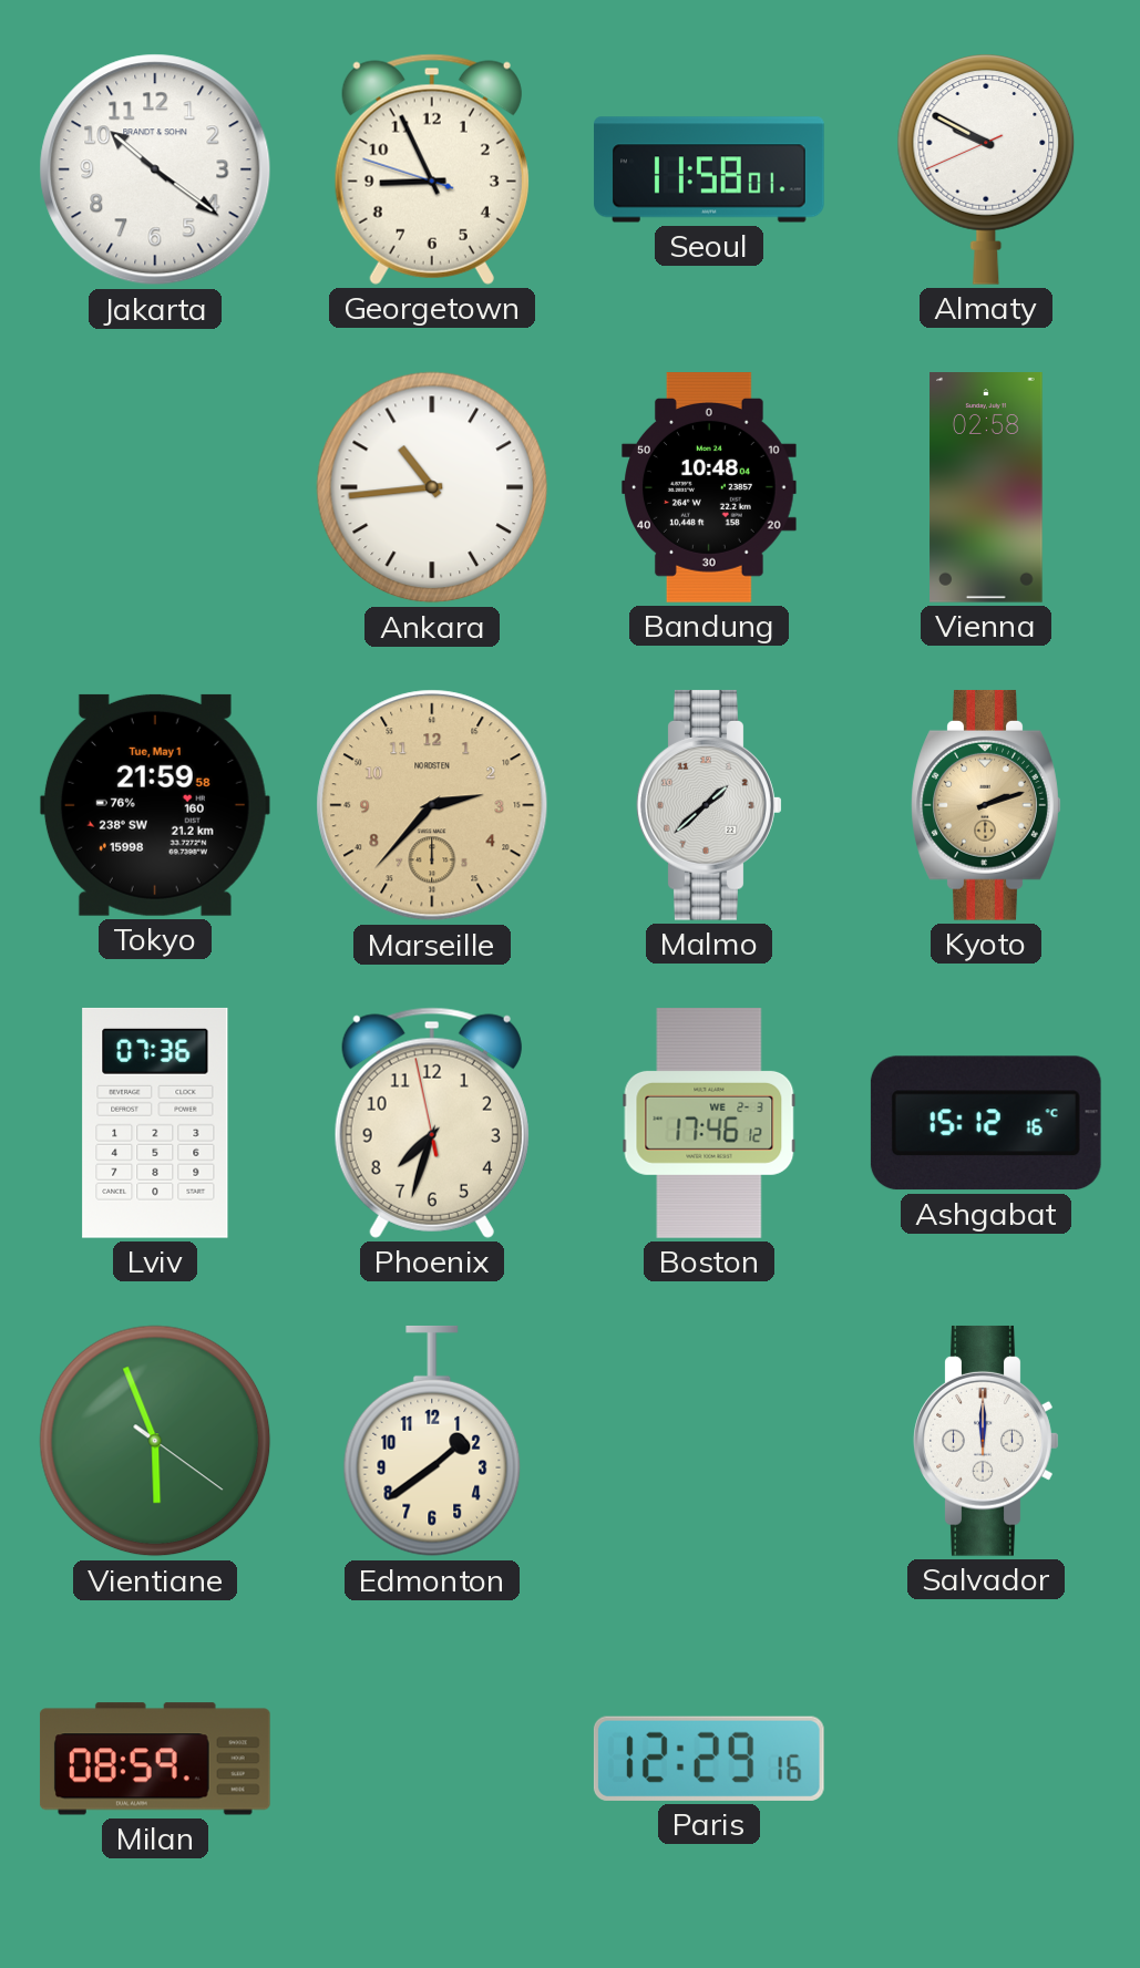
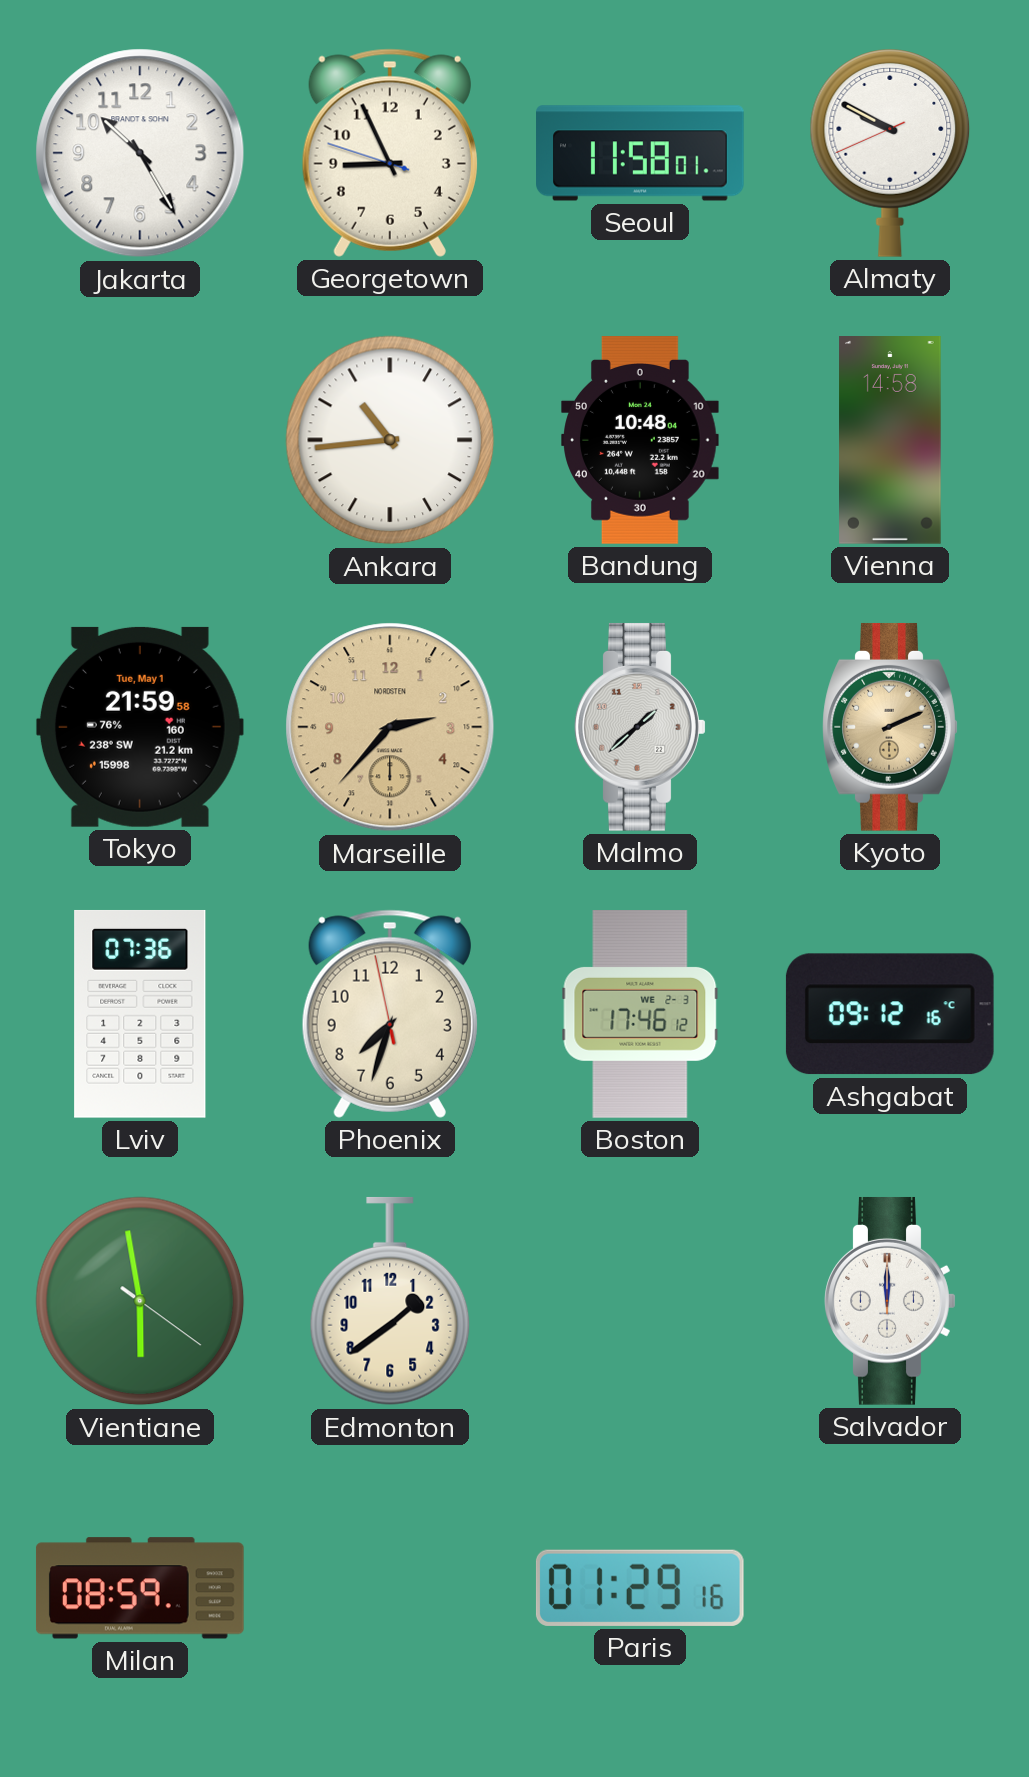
Jakarta: 10:21 -> 10:25
Vienna: 02:58 -> 14:58
Kyoto: 2:12 -> 2:11
Ashgabat: 15:12 -> 09:12
Vientiane: 5:56 -> 5:58
Paris: 12:29 -> 01:29
